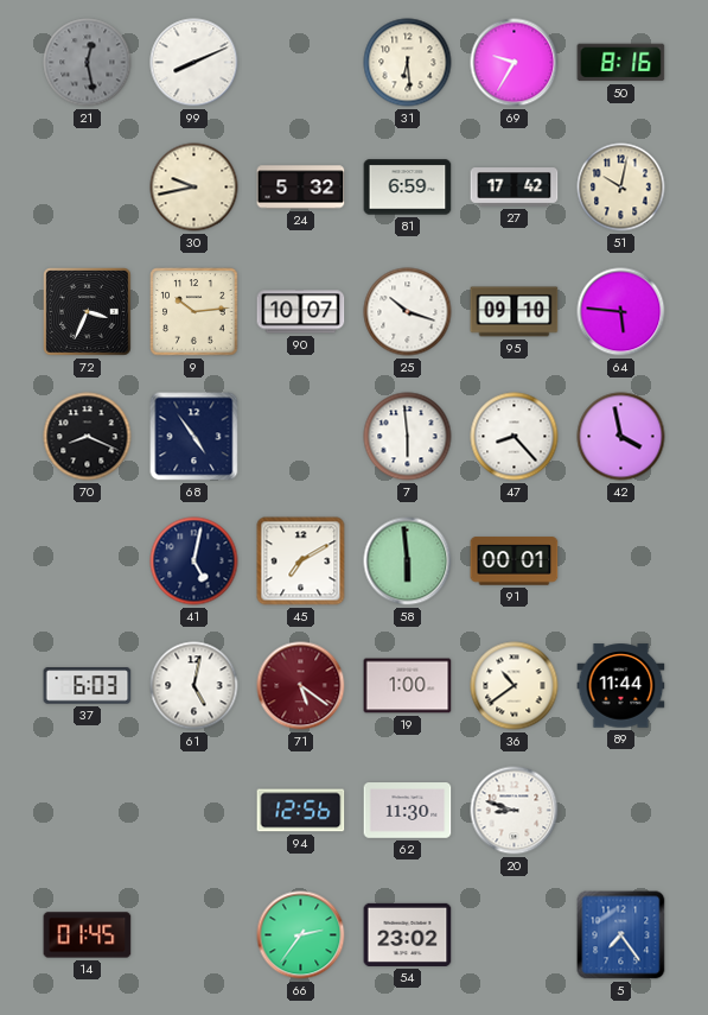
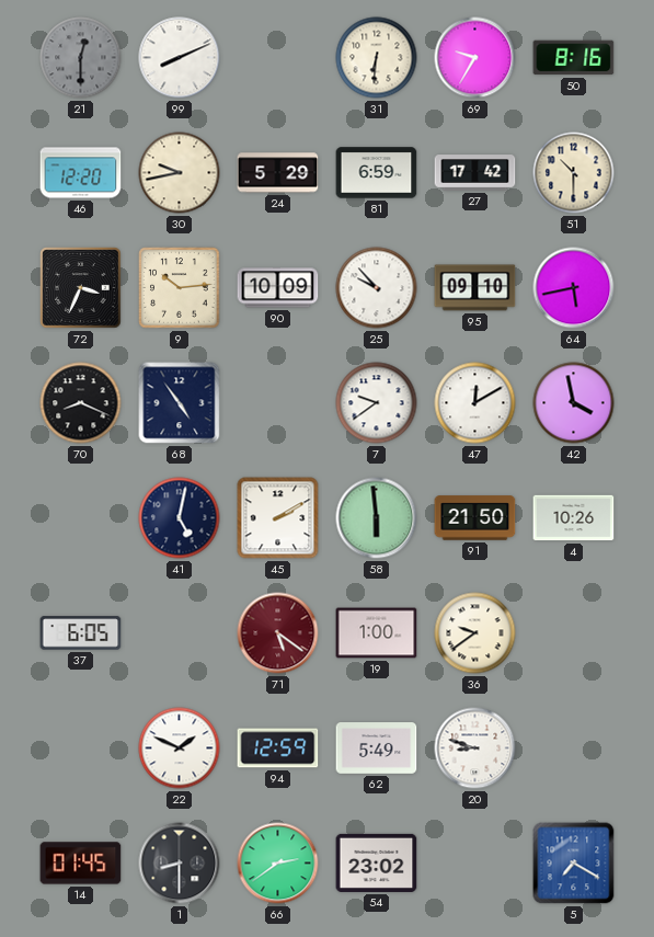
21: 12:28 -> 12:30
31: 6:29 -> 6:31
46: none -> 12:20
24: 5:32 -> 5:29
51: 10:02 -> 10:30
90: 10:07 -> 10:09
25: 10:18 -> 9:53
64: 5:46 -> 5:43
7: 5:59 -> 9:39
47: 8:23 -> 12:10
45: 7:10 -> 2:10
91: 00:01 -> 21:50
4: none -> 10:26
37: 6:03 -> 6:05
61: 5:02 -> none
36: 10:39 -> 9:39
89: 11:44 -> none
22: none -> 1:49
94: 12:56 -> 12:59
62: 11:30 -> 5:49
1: none -> 8:30
66: 2:36 -> 2:39
5: 7:24 -> 7:20
